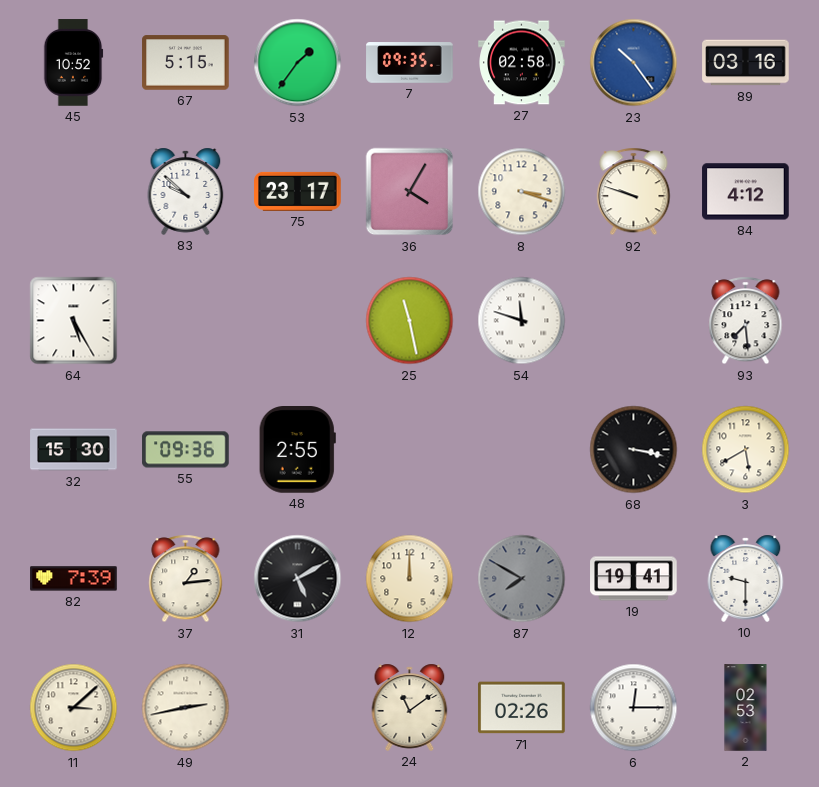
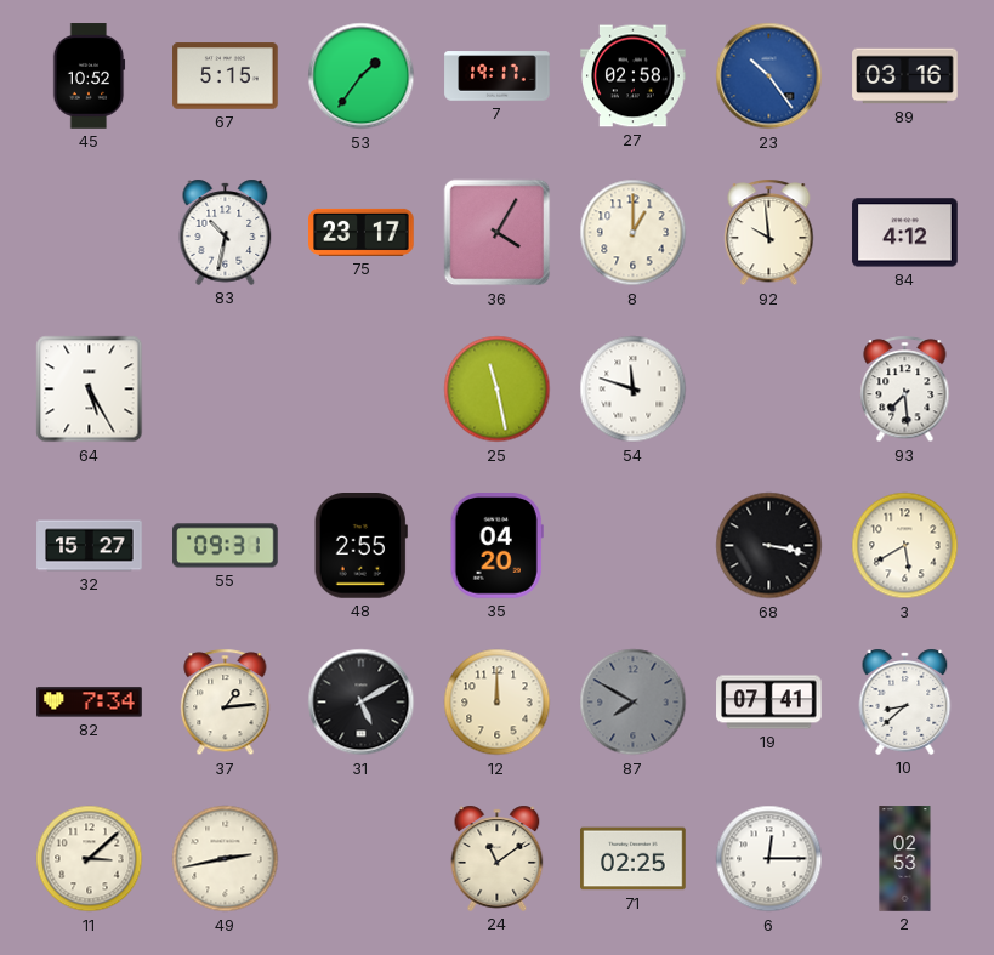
7: 09:35 -> 19:17
83: 9:52 -> 10:32
8: 3:18 -> 1:00
92: 9:48 -> 9:59
32: 15:30 -> 15:27
55: 09:36 -> 09:31
35: none -> 04:20
82: 7:39 -> 7:34
19: 19:41 -> 07:41
10: 9:30 -> 8:38
71: 02:26 -> 02:25
